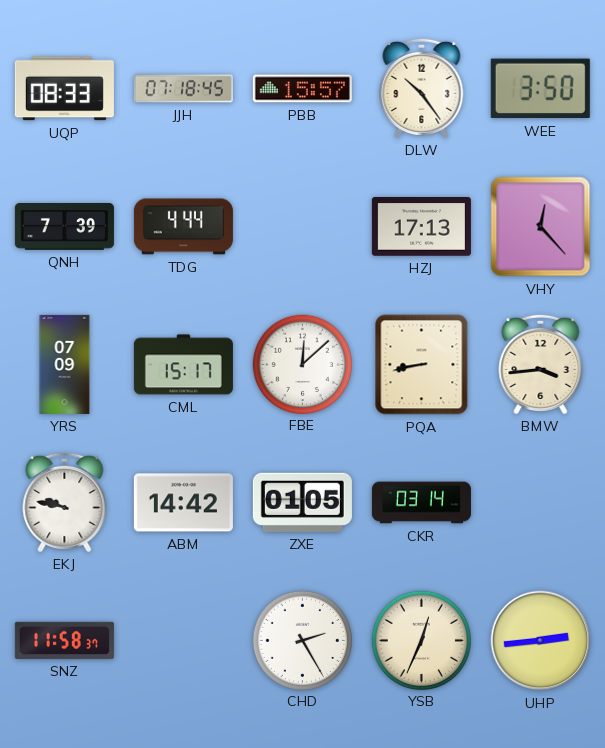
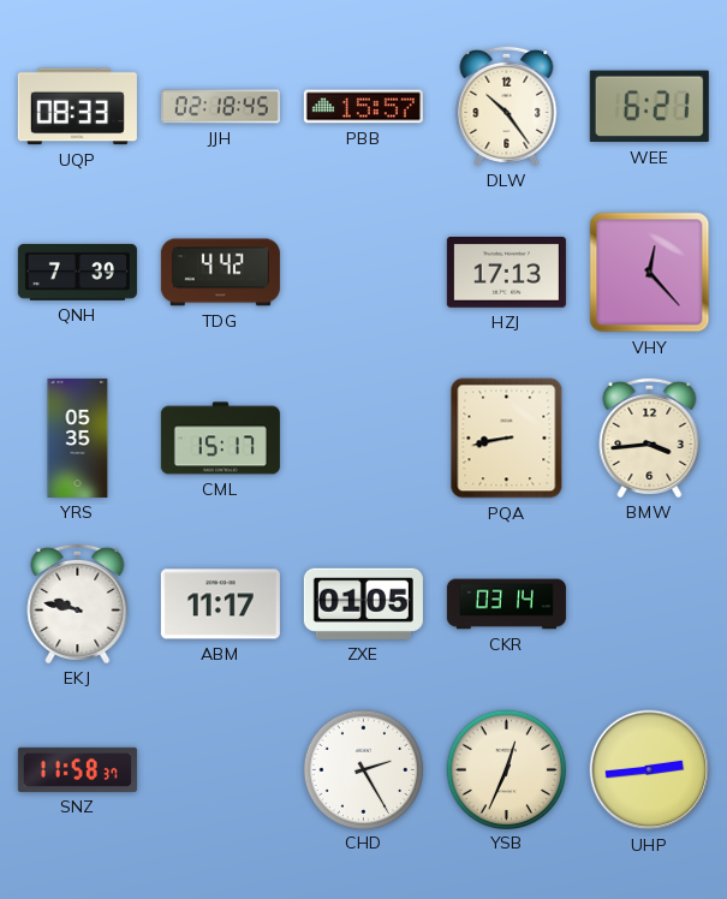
JJH: 07:18 -> 02:18
WEE: 3:50 -> 6:21
TDG: 4:44 -> 4:42
YRS: 07:09 -> 05:35
FBE: 12:08 -> none
ABM: 14:42 -> 11:17
